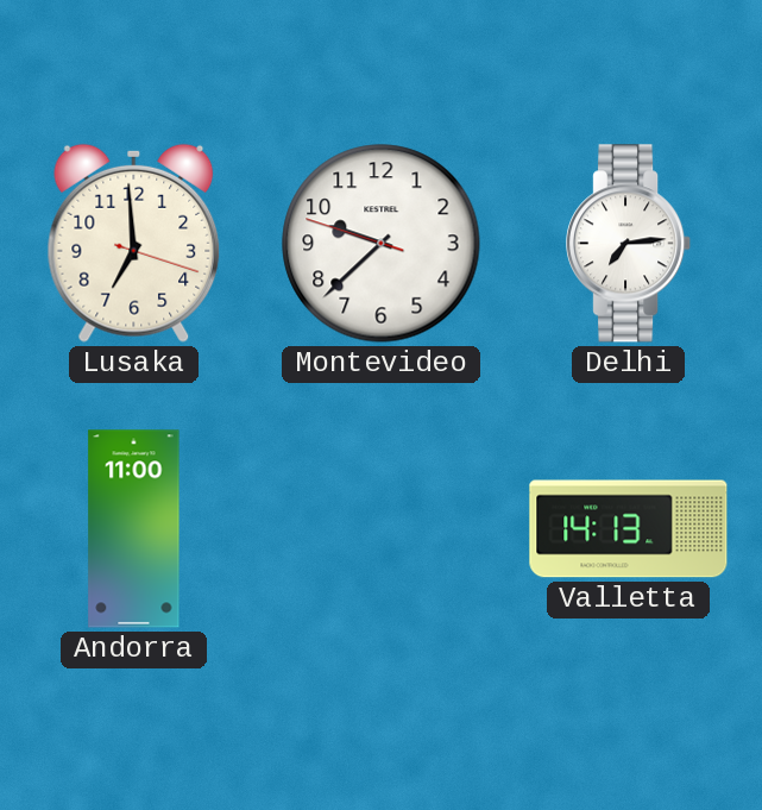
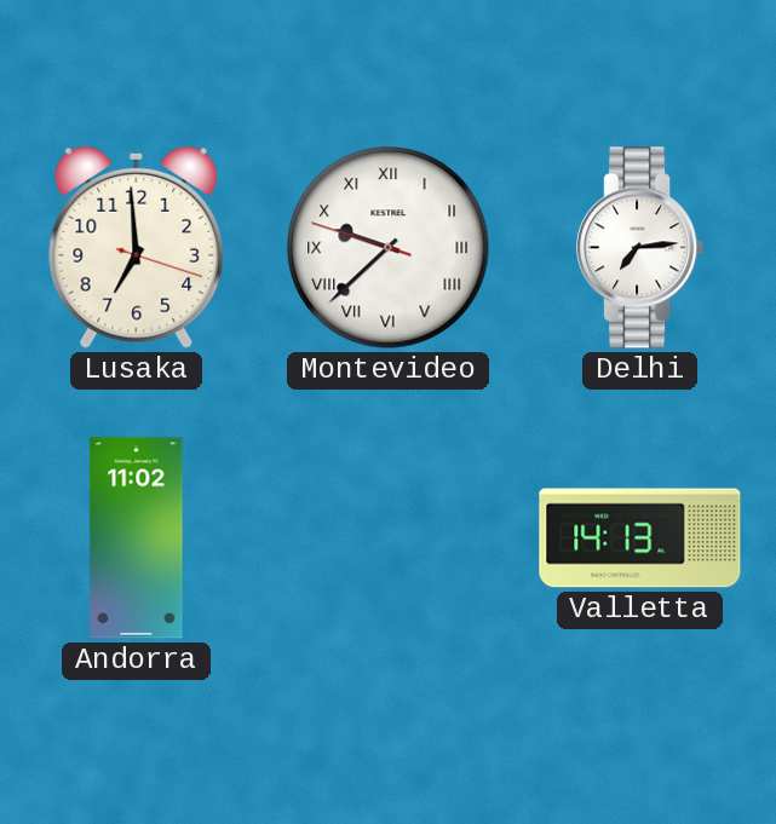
Montevideo numerals: Arabic -> Roman
Andorra: 11:00 -> 11:02
